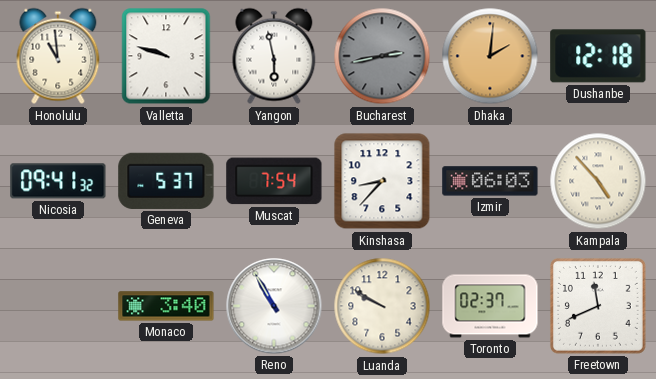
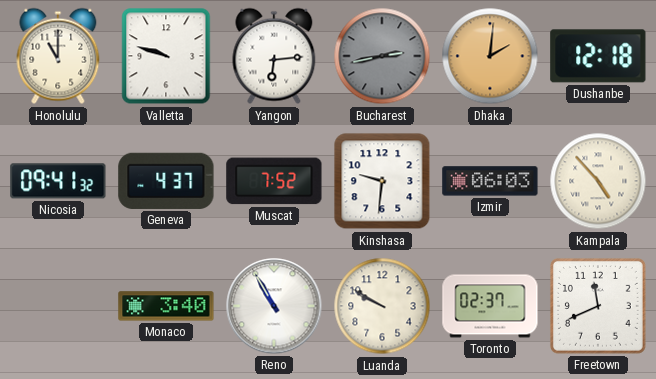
Honolulu: 10:59 -> 11:00
Yangon: 5:58 -> 6:14
Geneva: 5:37 -> 4:37
Muscat: 7:54 -> 7:52
Kinshasa: 8:37 -> 9:31
